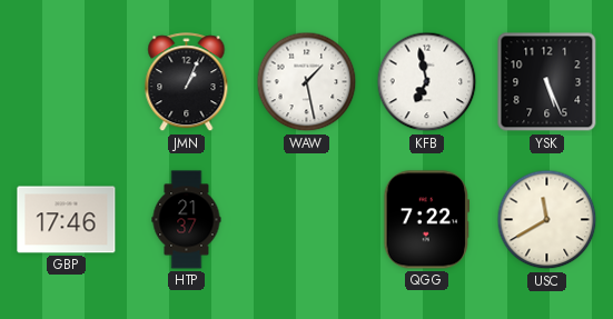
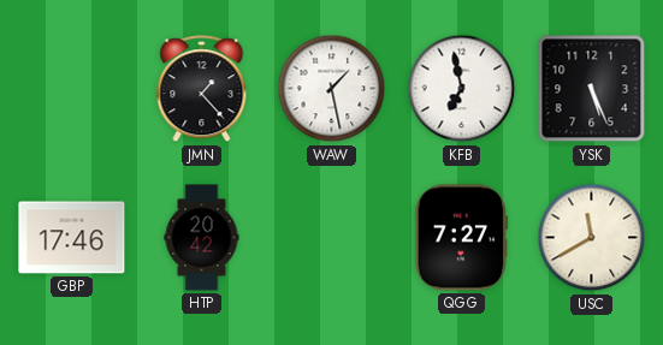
JMN: 1:04 -> 1:23
HTP: 21:37 -> 20:42
QGG: 7:22 -> 7:27
